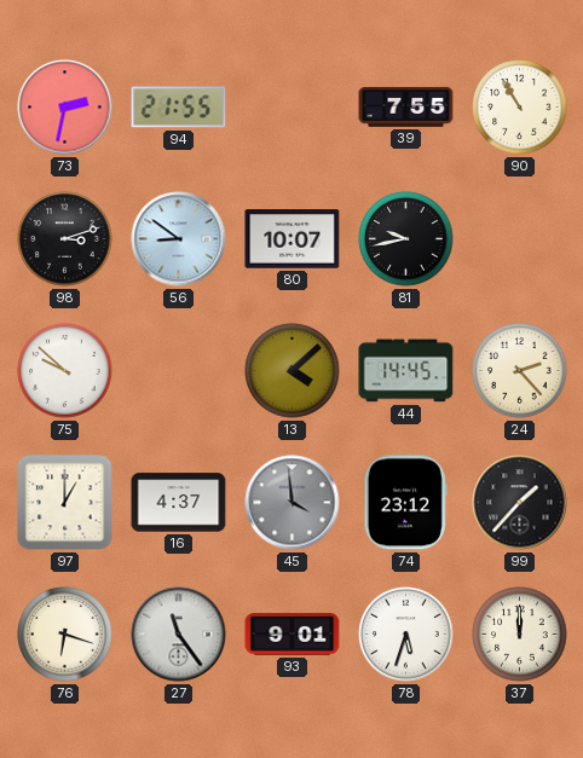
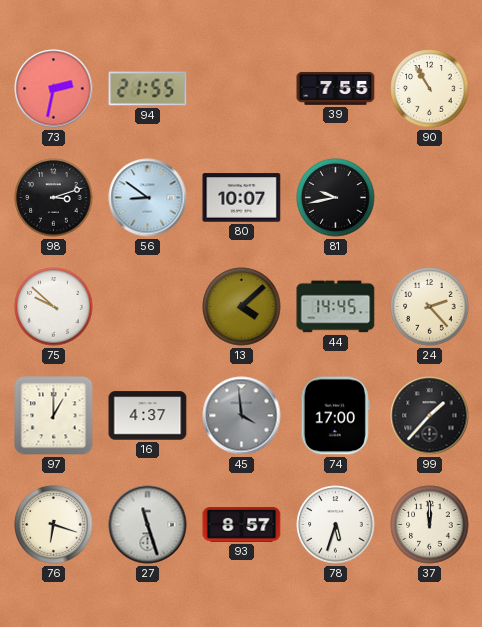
74: 23:12 -> 17:00
27: 11:24 -> 11:27
93: 9:01 -> 8:57
